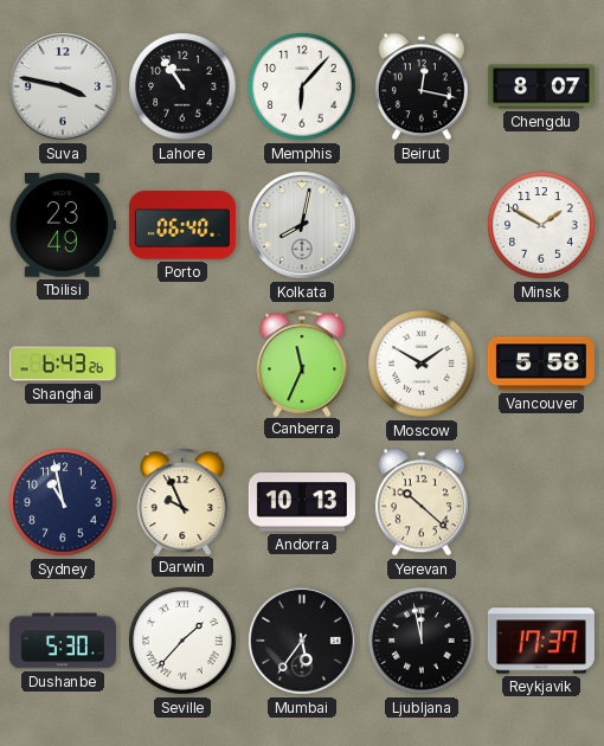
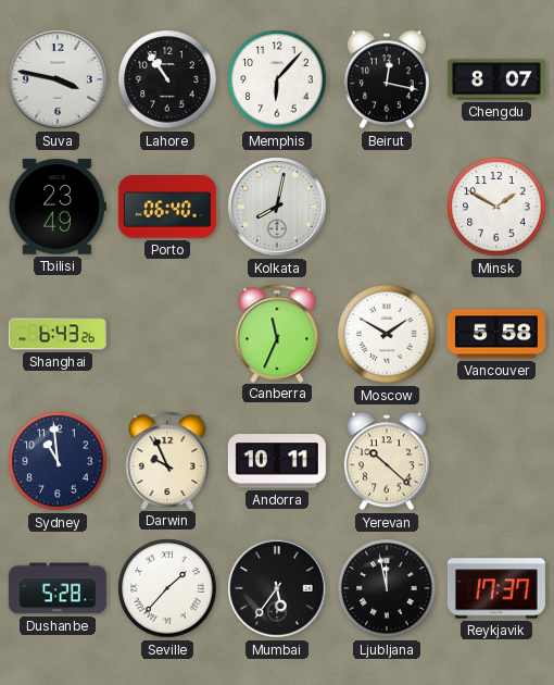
Sydney: 10:58 -> 10:59
Andorra: 10:13 -> 10:11
Dushanbe: 5:30 -> 5:28
